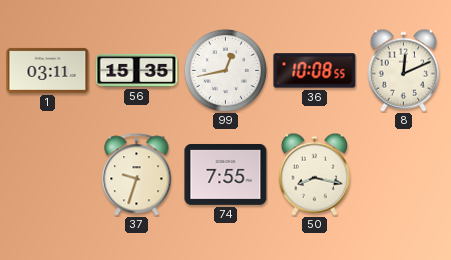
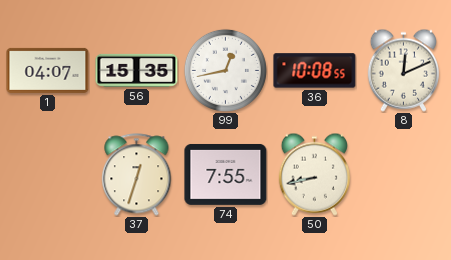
1: 03:11 -> 04:07
37: 9:33 -> 12:33
50: 8:17 -> 8:43
